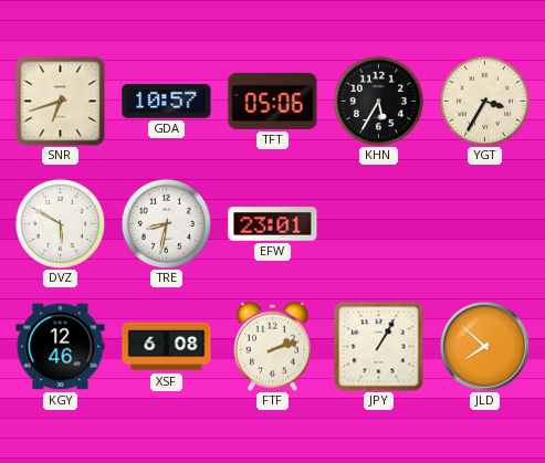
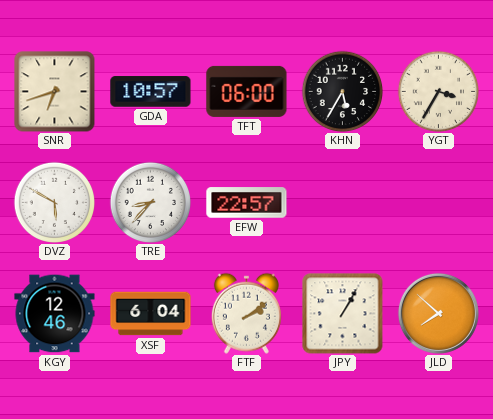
TFT: 05:06 -> 06:00
TRE: 8:32 -> 8:37
EFW: 23:01 -> 22:57
XSF: 6:08 -> 6:04
FTF: 2:12 -> 2:09
